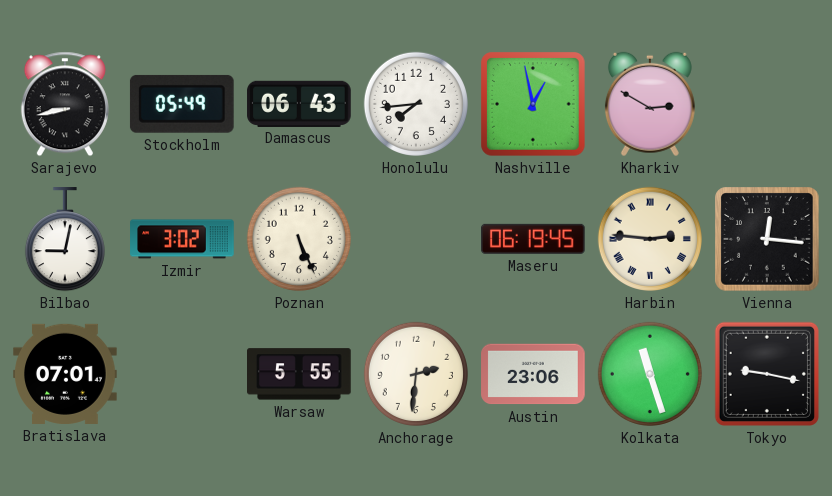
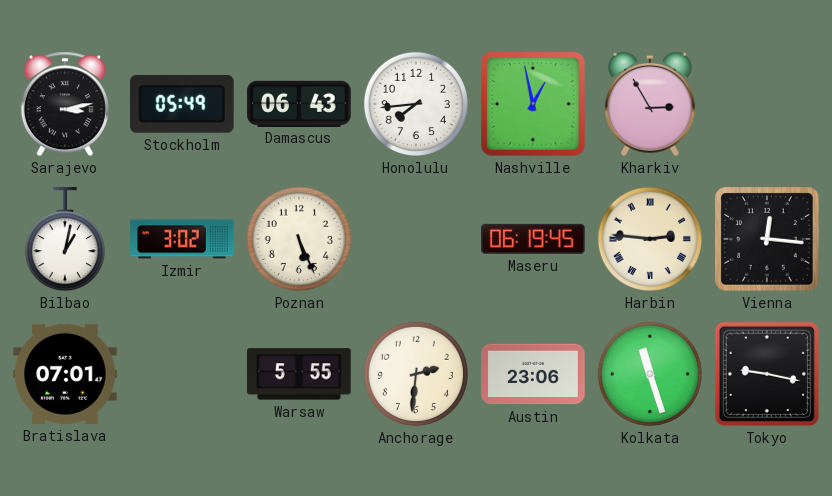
Sarajevo: 8:43 -> 3:13
Kharkiv: 2:50 -> 2:55
Bilbao: 9:02 -> 1:02
